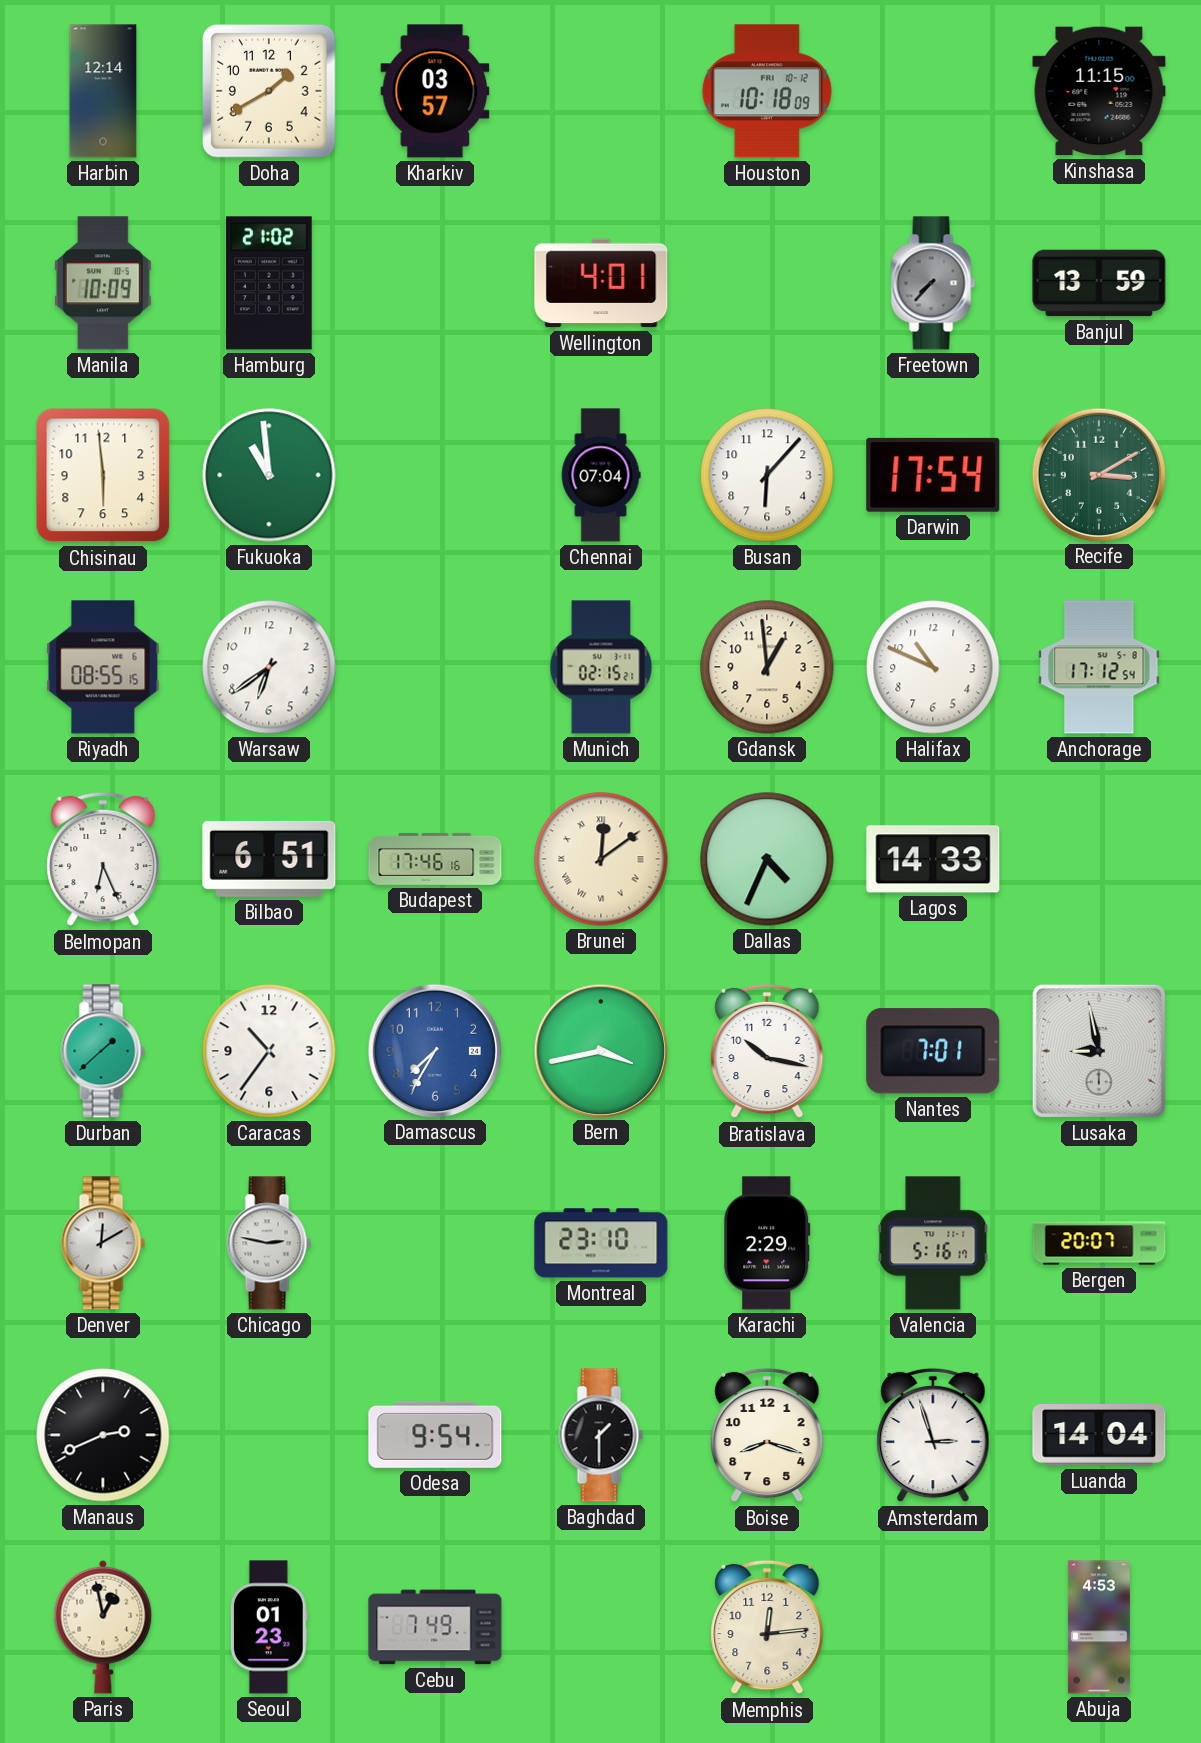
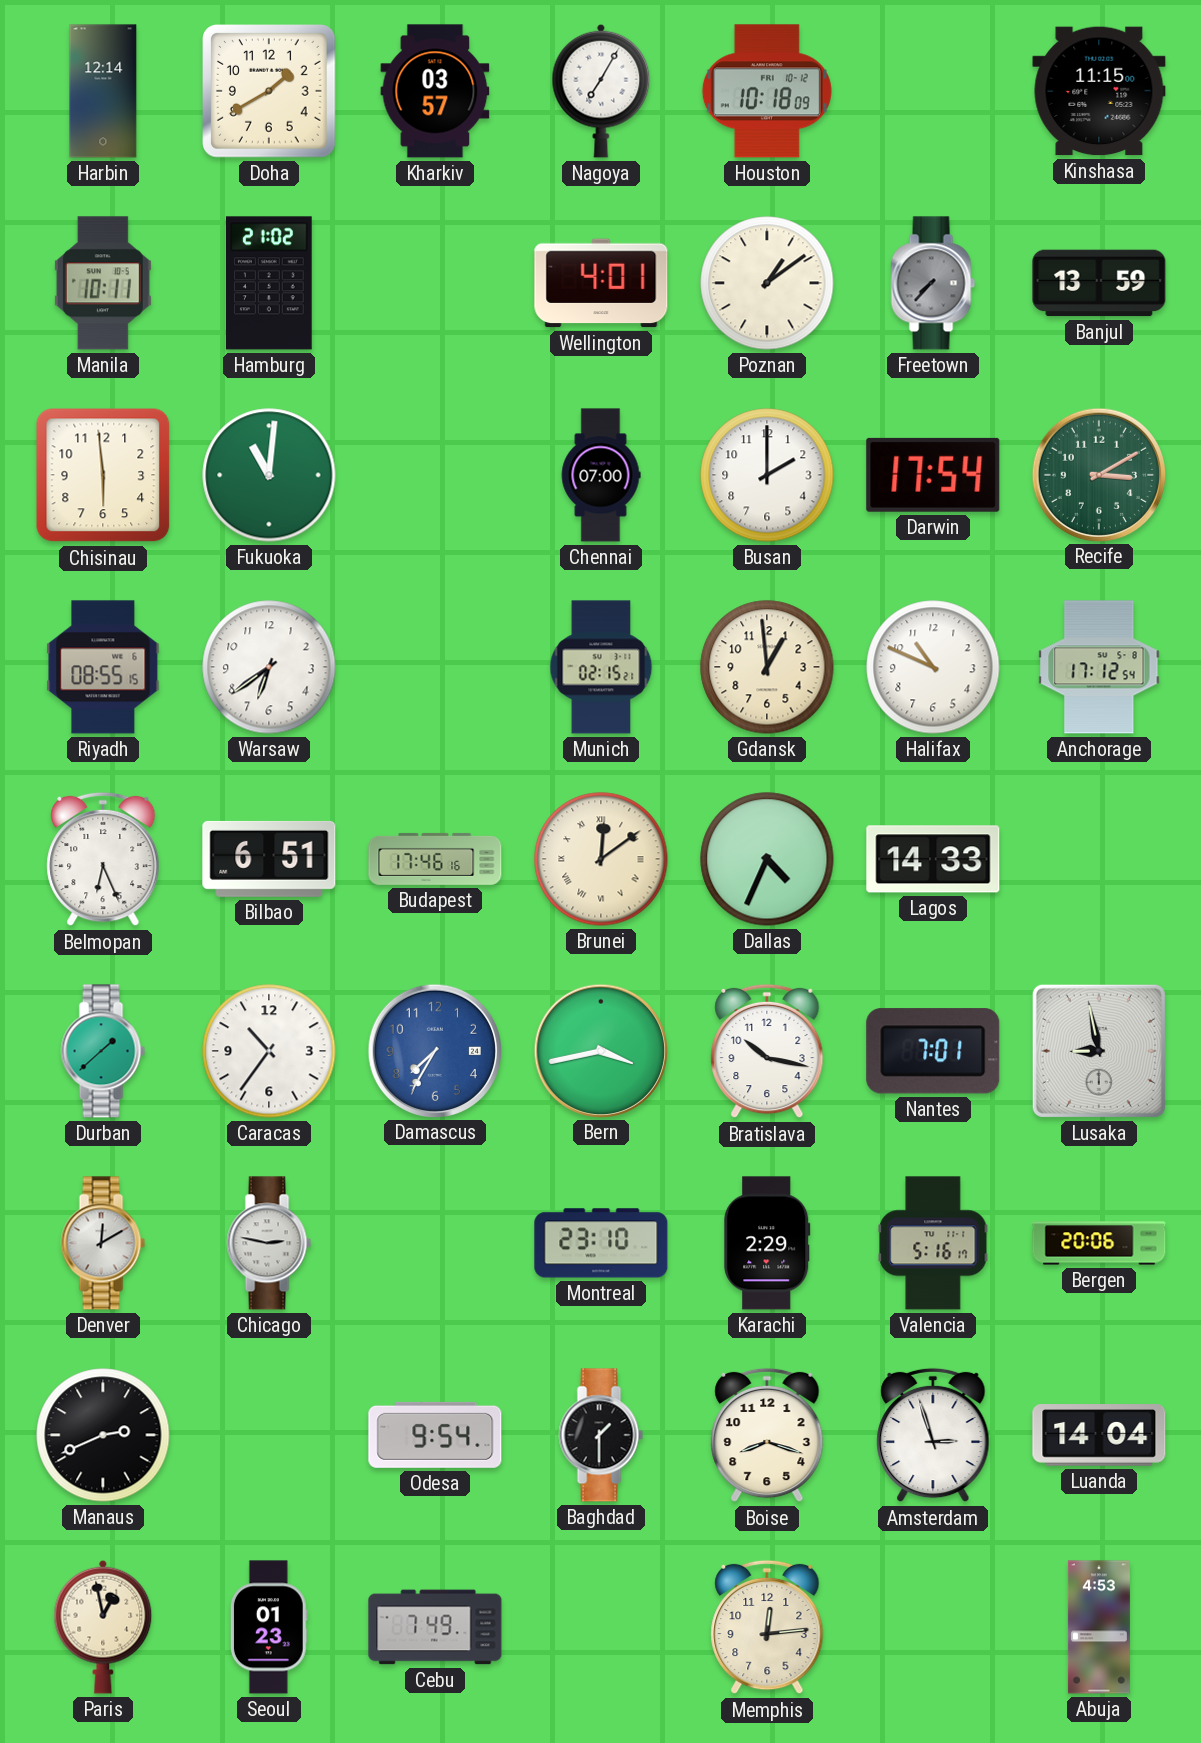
Nagoya: none -> 7:05
Manila: 10:09 -> 10:11
Poznan: none -> 1:09
Fukuoka: 10:59 -> 11:01
Chennai: 07:04 -> 07:00
Busan: 6:07 -> 2:00
Bergen: 20:07 -> 20:06
